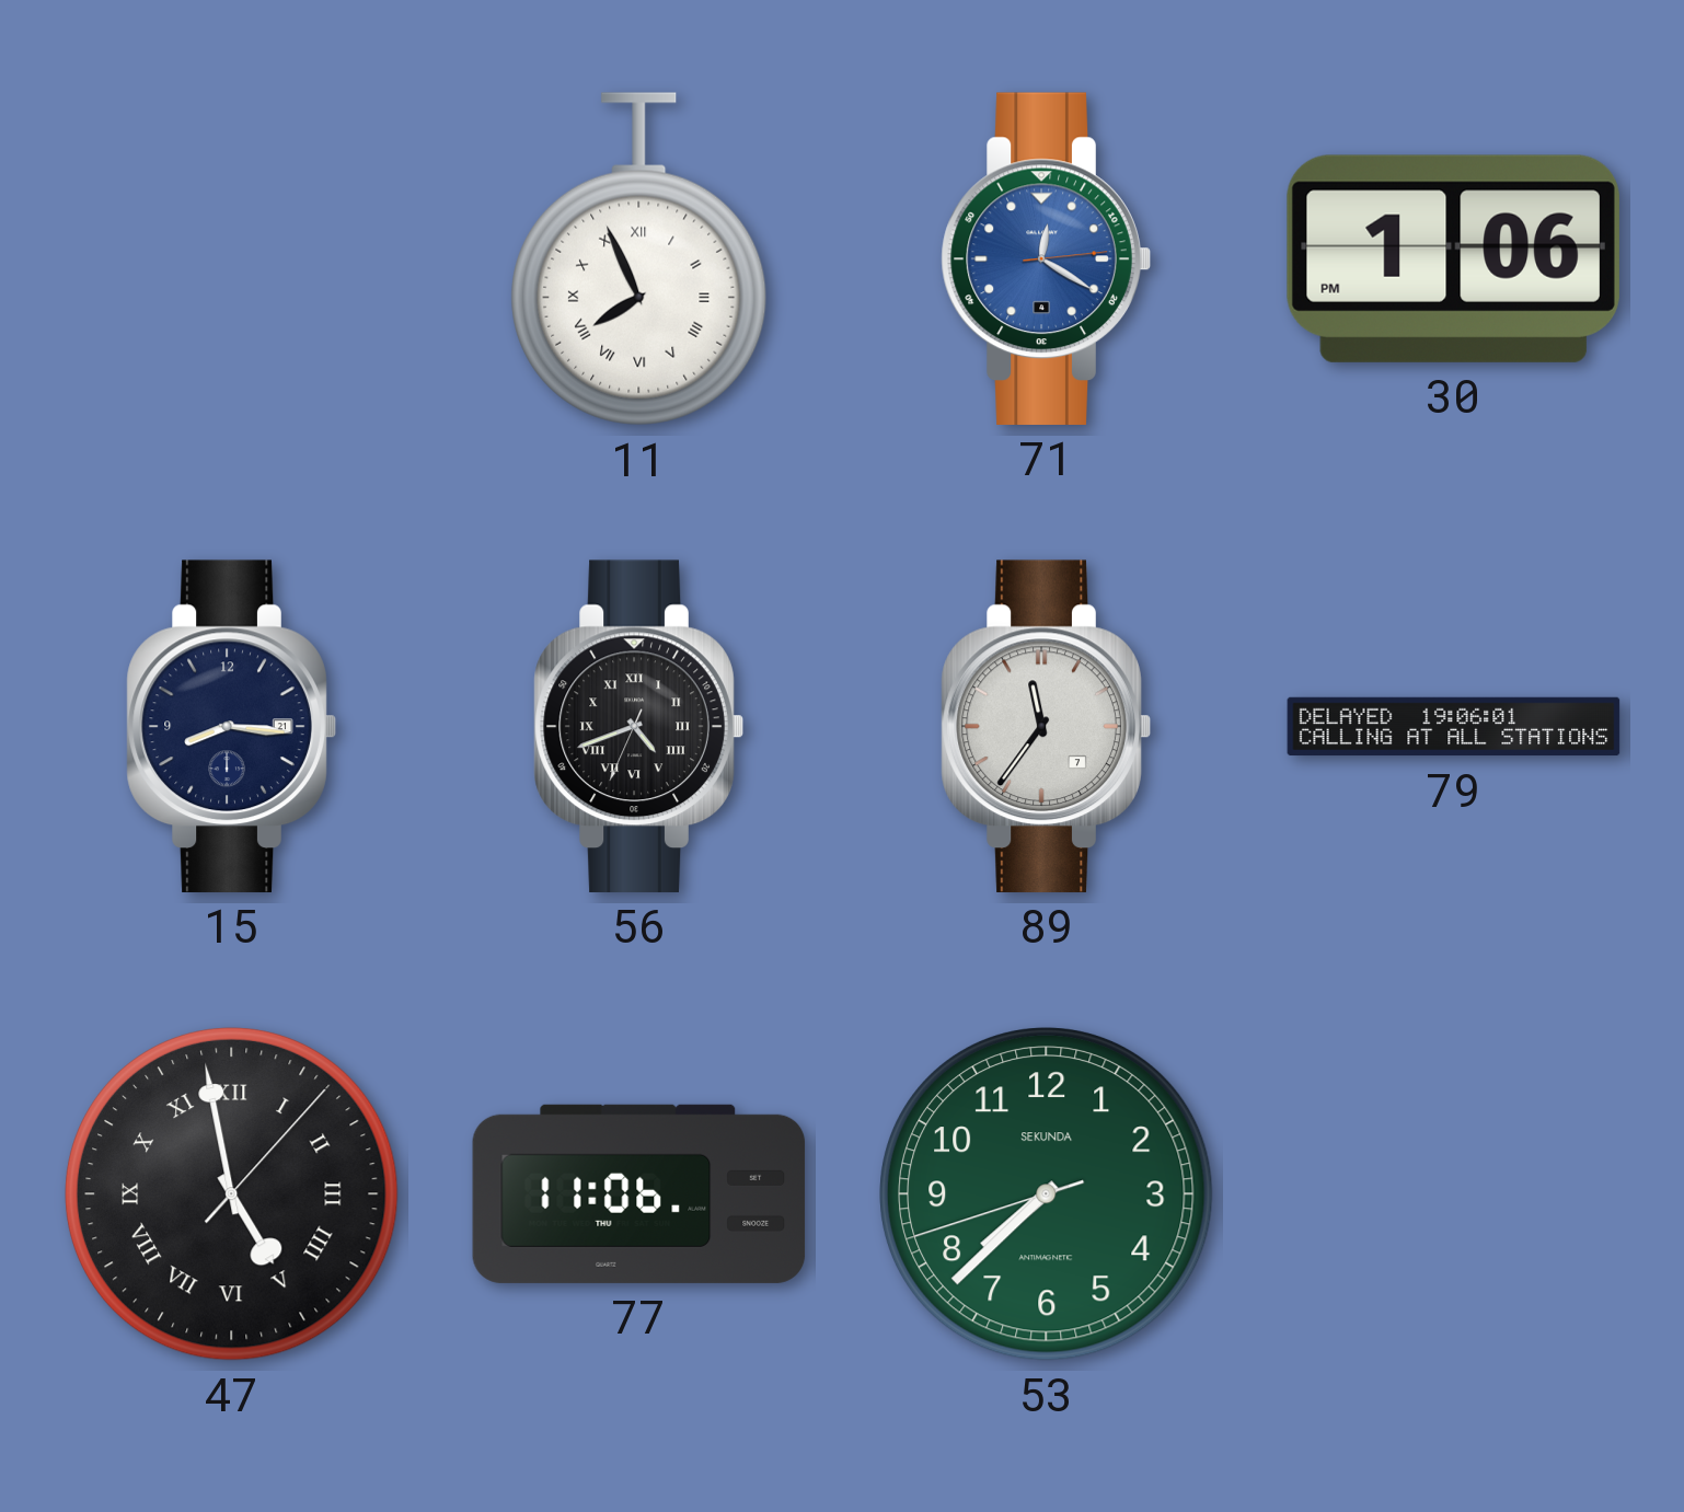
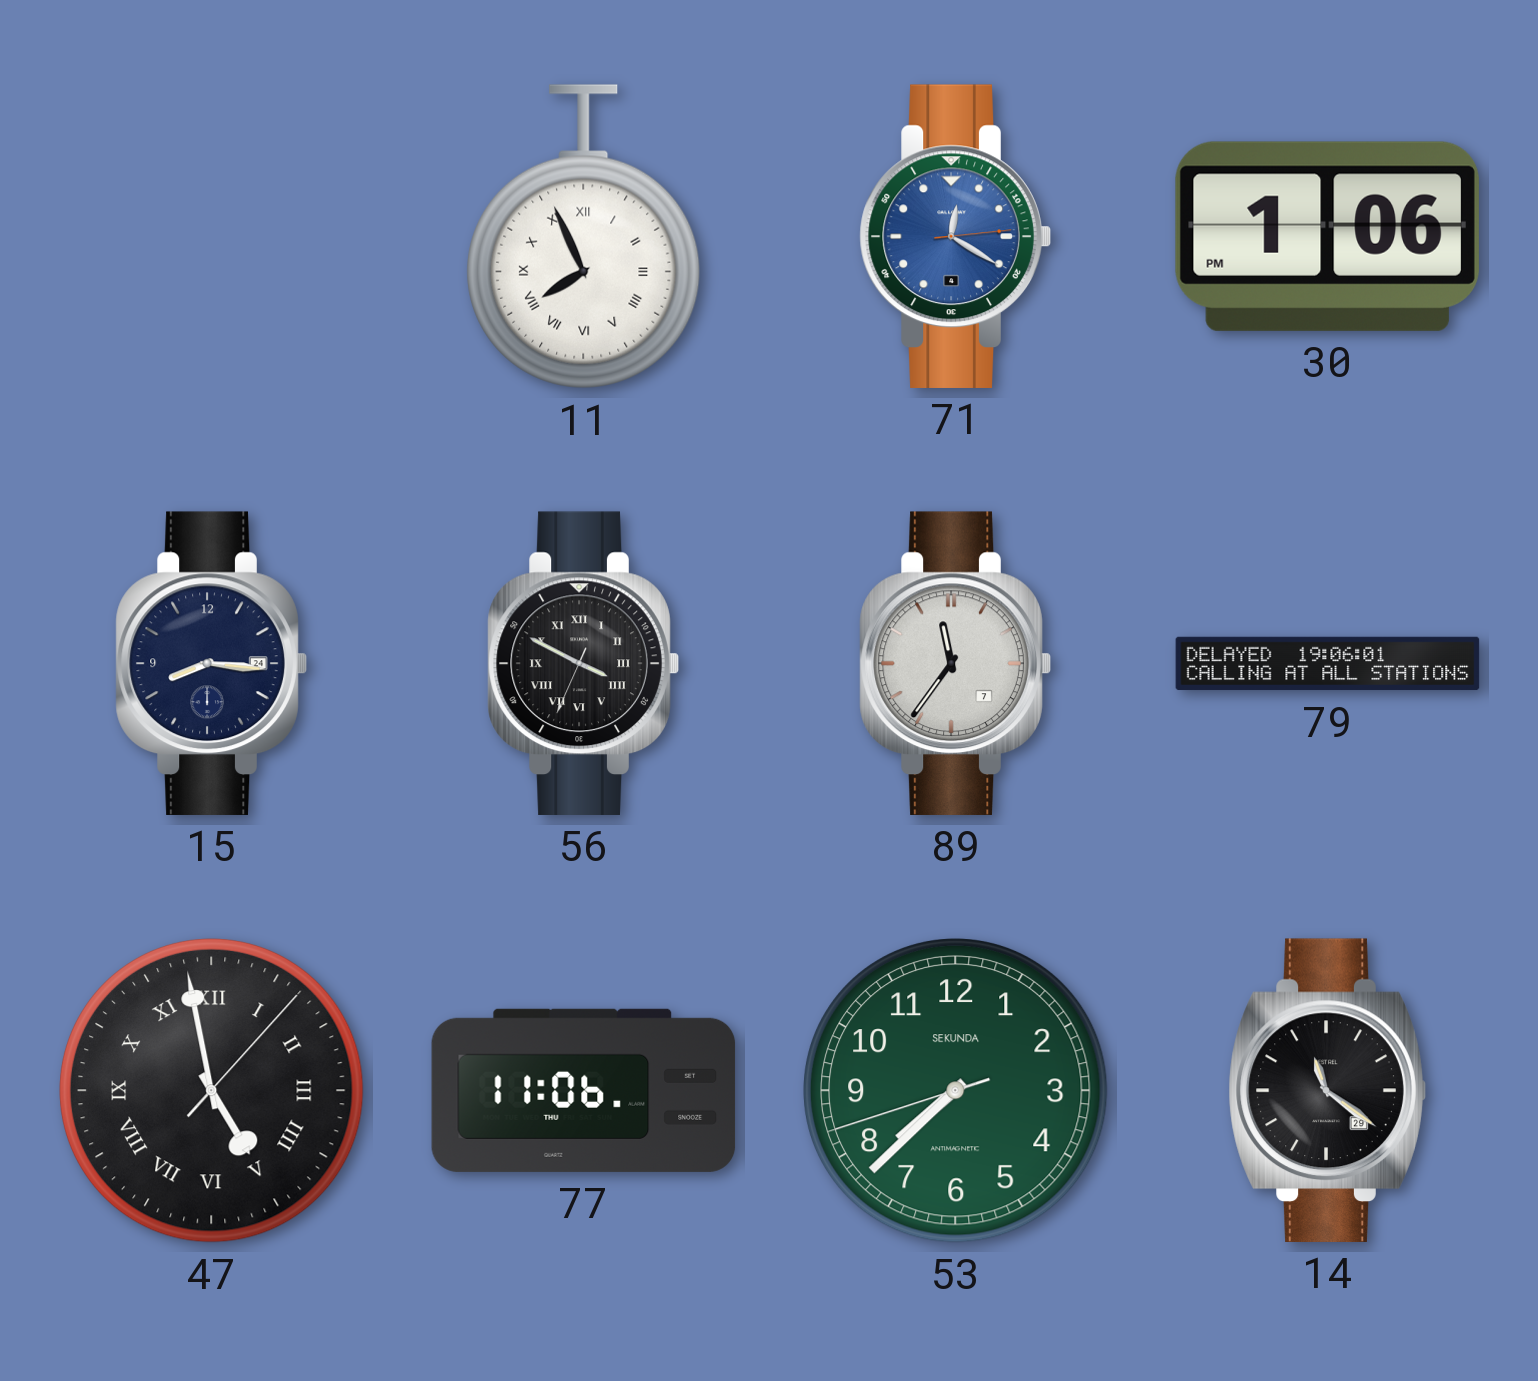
15 date: 21 -> 24
56: 4:41 -> 3:49
14: none -> 11:21
